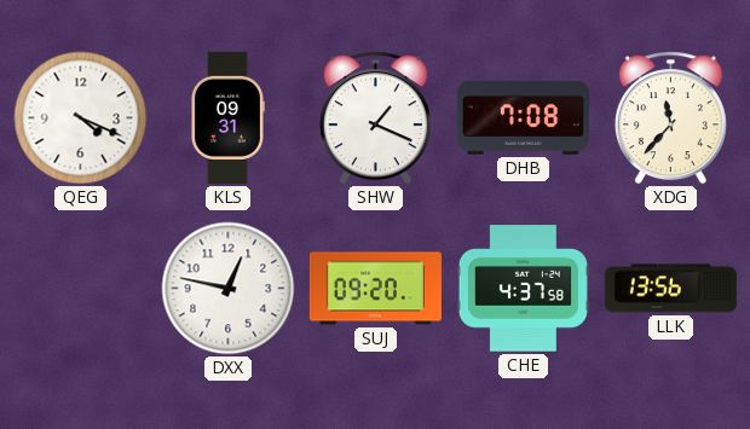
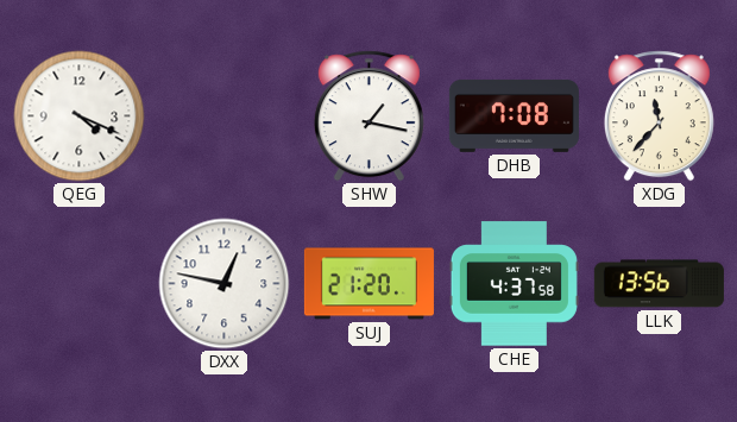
KLS: 09:31 -> none
SHW: 1:19 -> 1:17
SUJ: 09:20 -> 21:20
